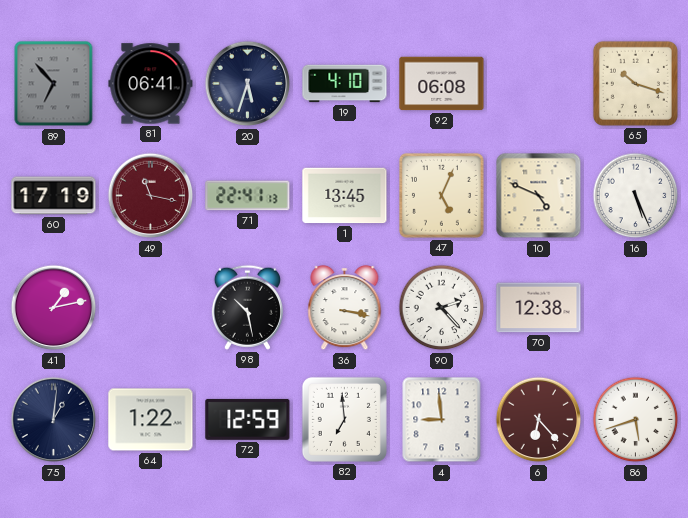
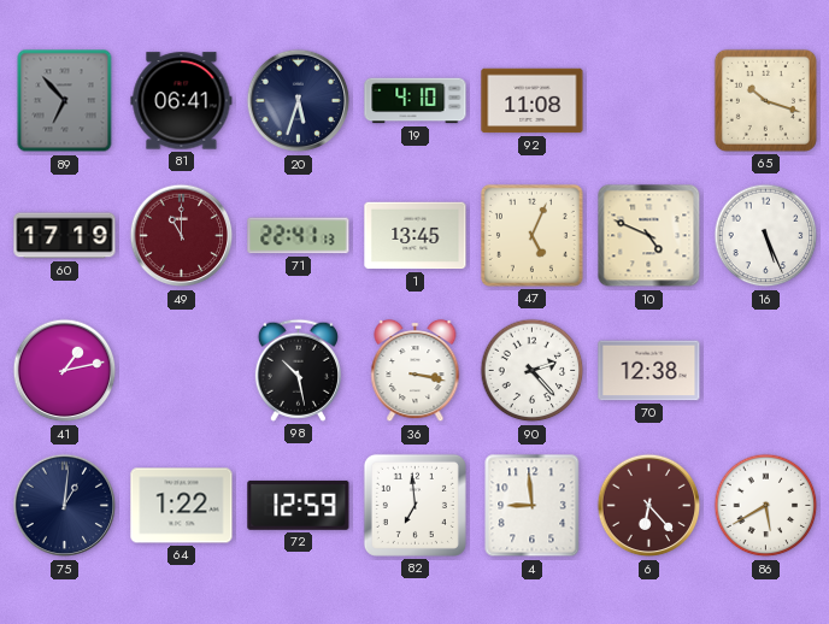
92: 06:08 -> 11:08
49: 11:17 -> 11:00
86: 5:42 -> 5:40
